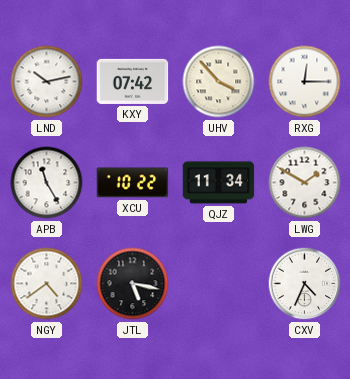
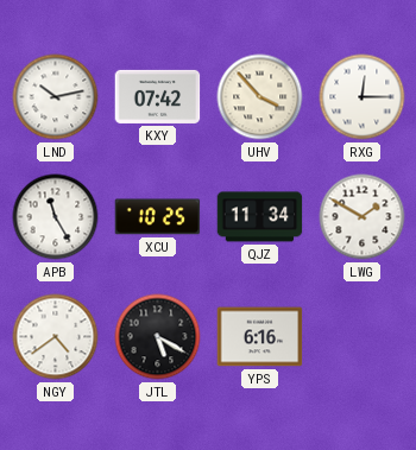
XCU: 10:22 -> 10:25
JTL: 5:17 -> 5:20
YPS: none -> 6:16
CXV: 4:34 -> none
